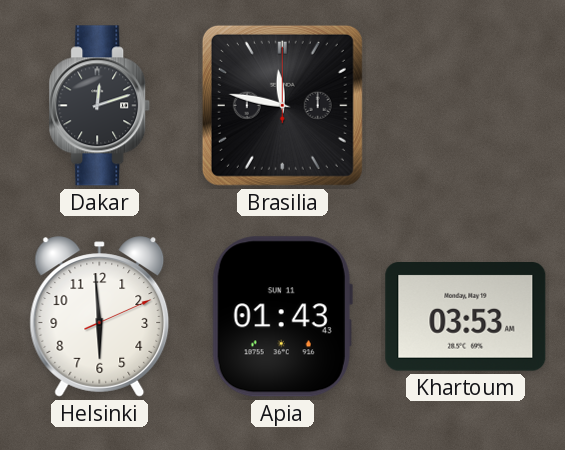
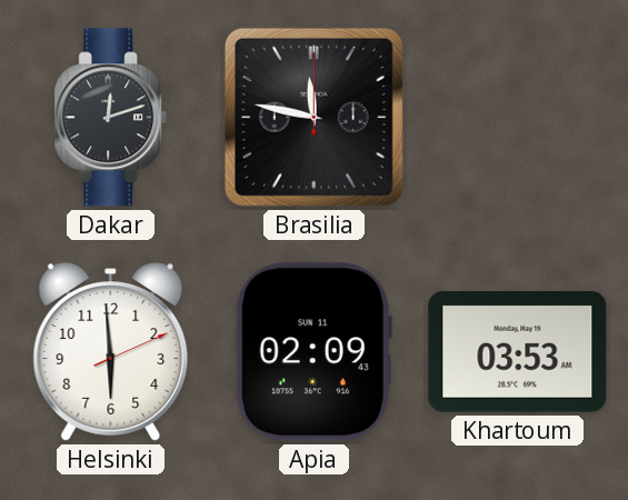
Apia: 01:43 -> 02:09
